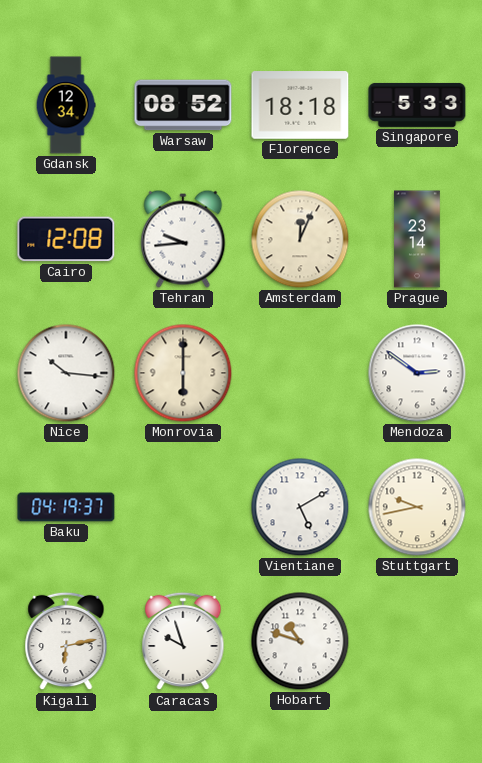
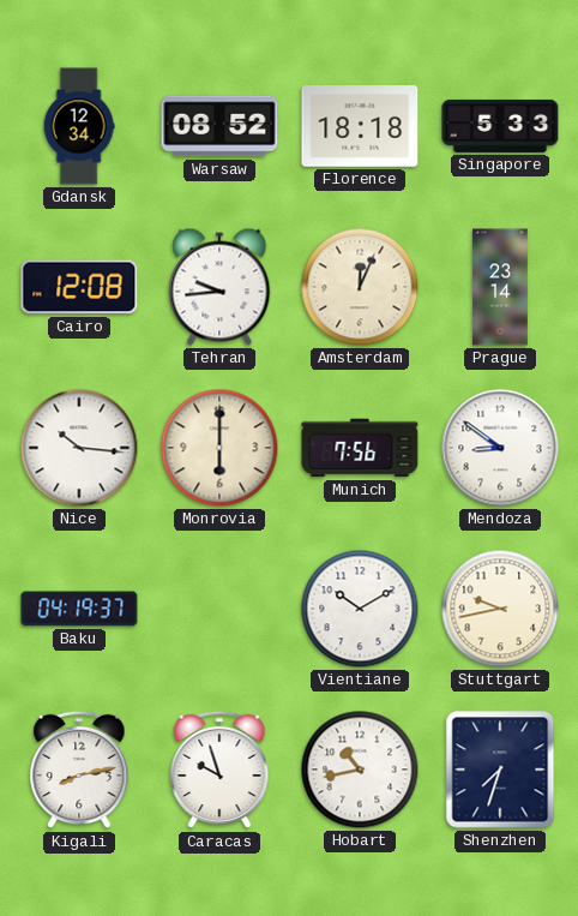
Munich: none -> 7:56
Mendoza: 2:51 -> 8:51
Vientiane: 5:10 -> 10:10
Kigali: 6:13 -> 8:13
Hobart: 10:48 -> 10:43
Shenzhen: none -> 7:33
